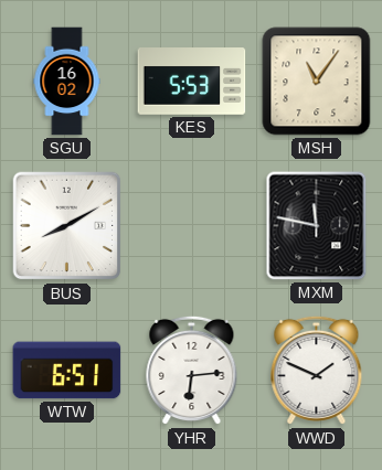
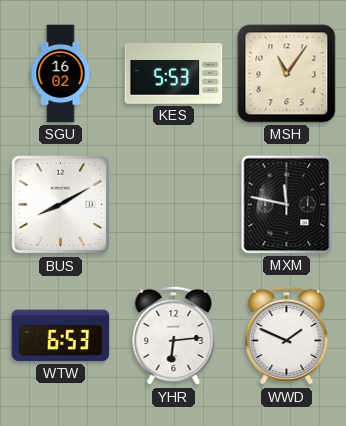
WTW: 6:51 -> 6:53
